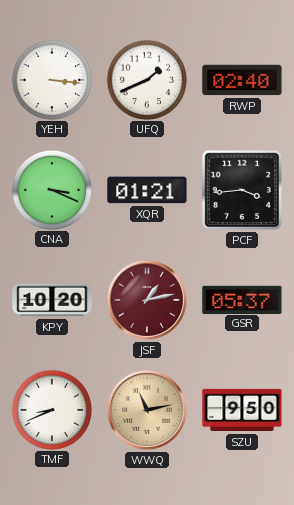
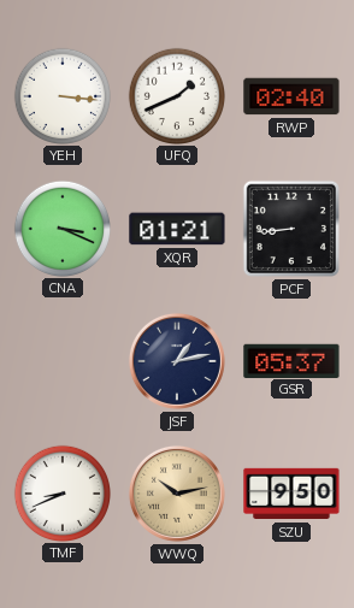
PCF: 3:44 -> 8:44
KPY: 10:20 -> none
JSF dial: burgundy -> navy
WWQ: 11:13 -> 10:13
